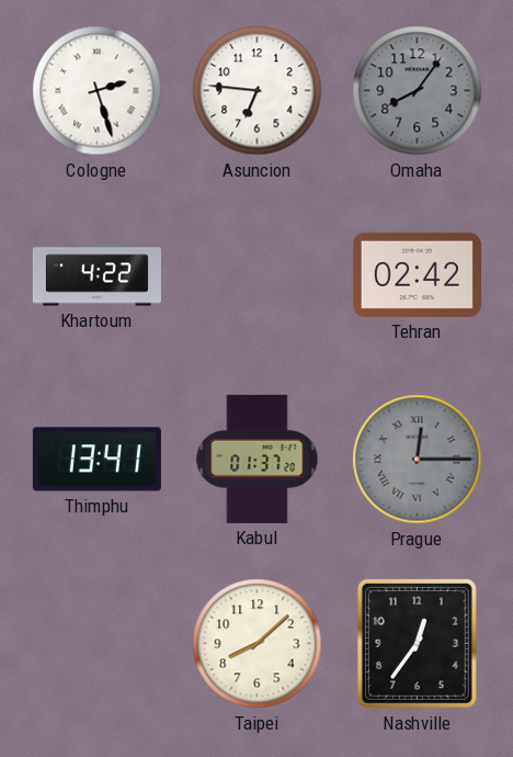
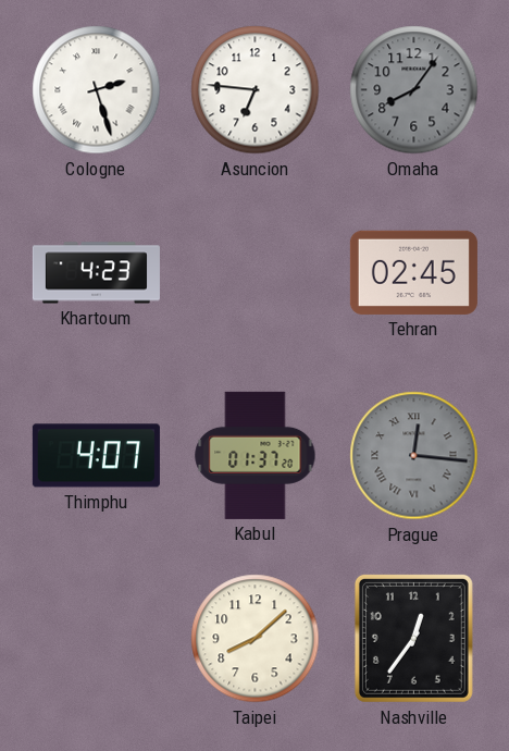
Khartoum: 4:22 -> 4:23
Tehran: 02:42 -> 02:45
Thimphu: 13:41 -> 4:07
Prague: 12:15 -> 12:16
